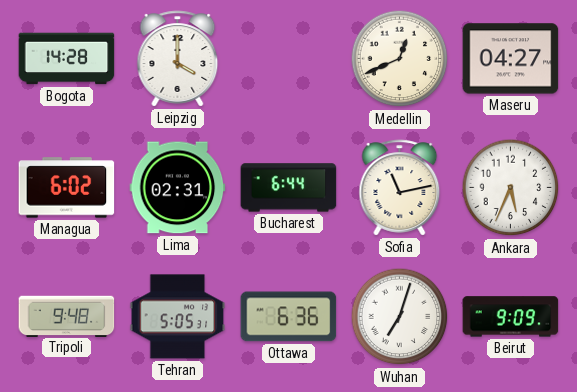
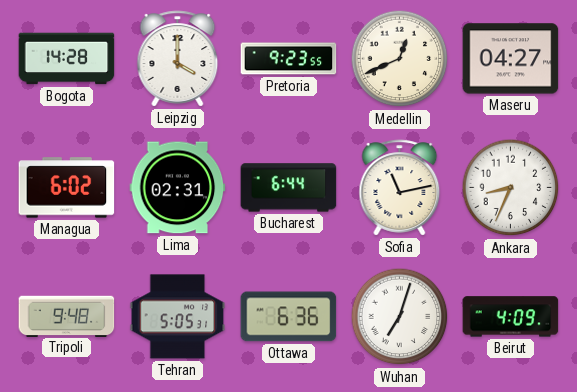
Pretoria: none -> 9:23
Ankara: 5:34 -> 8:34
Beirut: 9:09 -> 4:09
